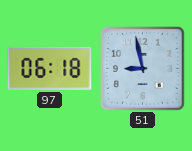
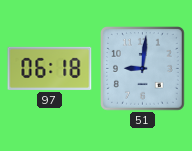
51: 8:58 -> 9:01
